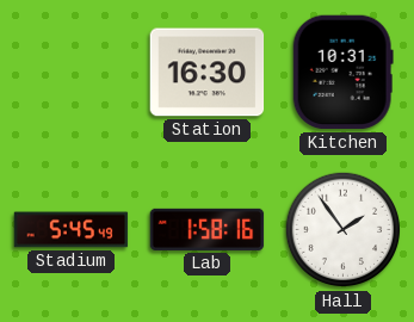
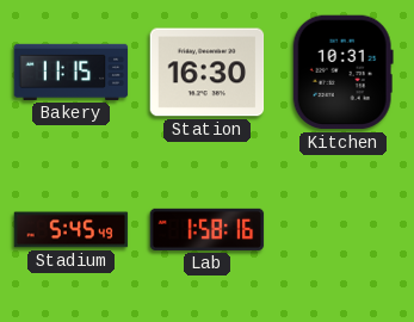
Bakery: none -> 11:15
Hall: 1:54 -> none
